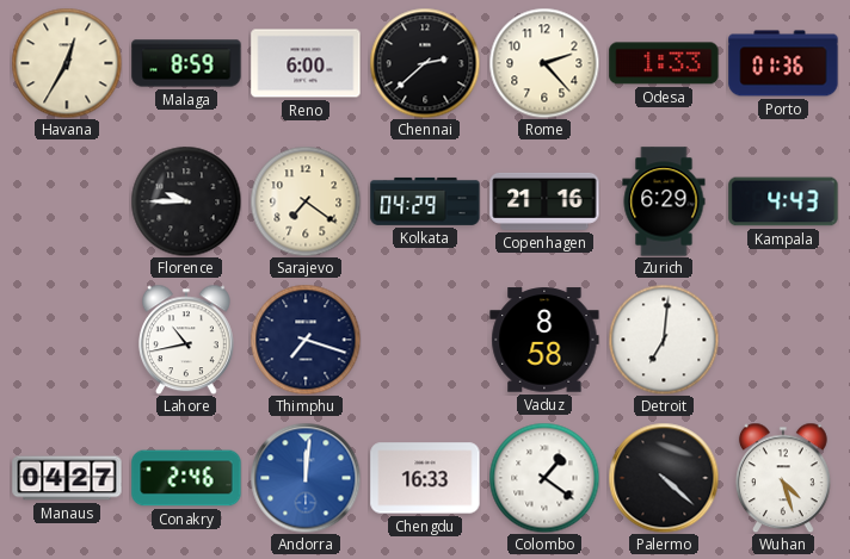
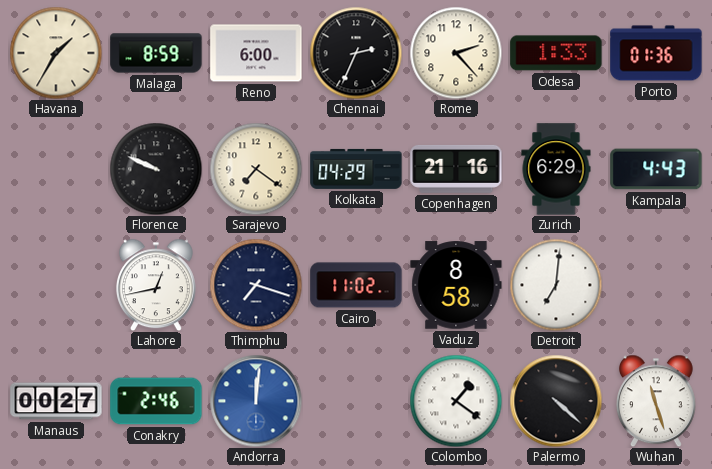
Havana: 12:35 -> 1:35
Chennai: 2:38 -> 2:34
Florence: 9:45 -> 9:49
Lahore: 10:43 -> 12:43
Cairo: none -> 11:02
Manaus: 04:27 -> 00:27
Chengdu: 16:33 -> none
Wuhan: 4:27 -> 11:27
